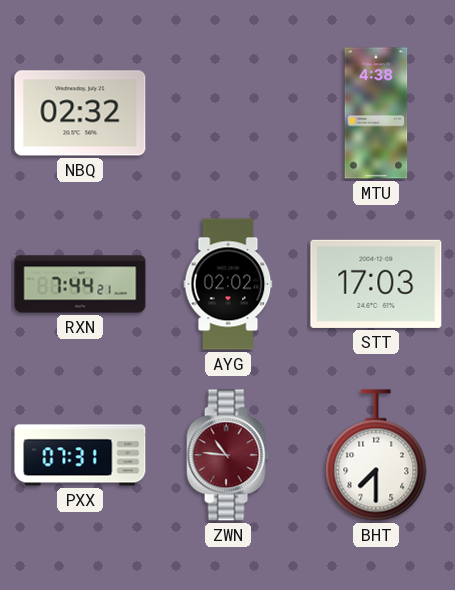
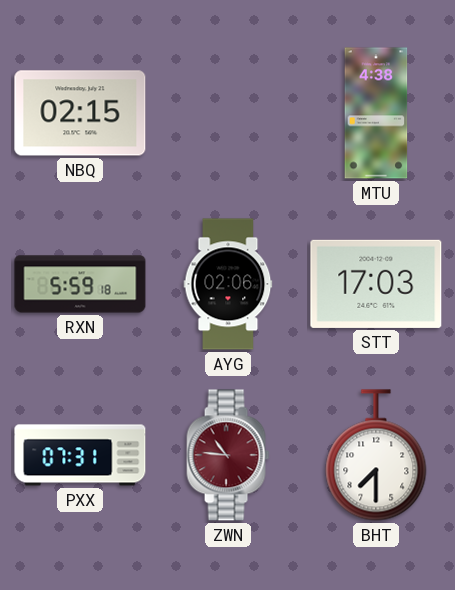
NBQ: 02:32 -> 02:15
RXN: 7:44 -> 5:59
AYG: 02:02 -> 02:06
